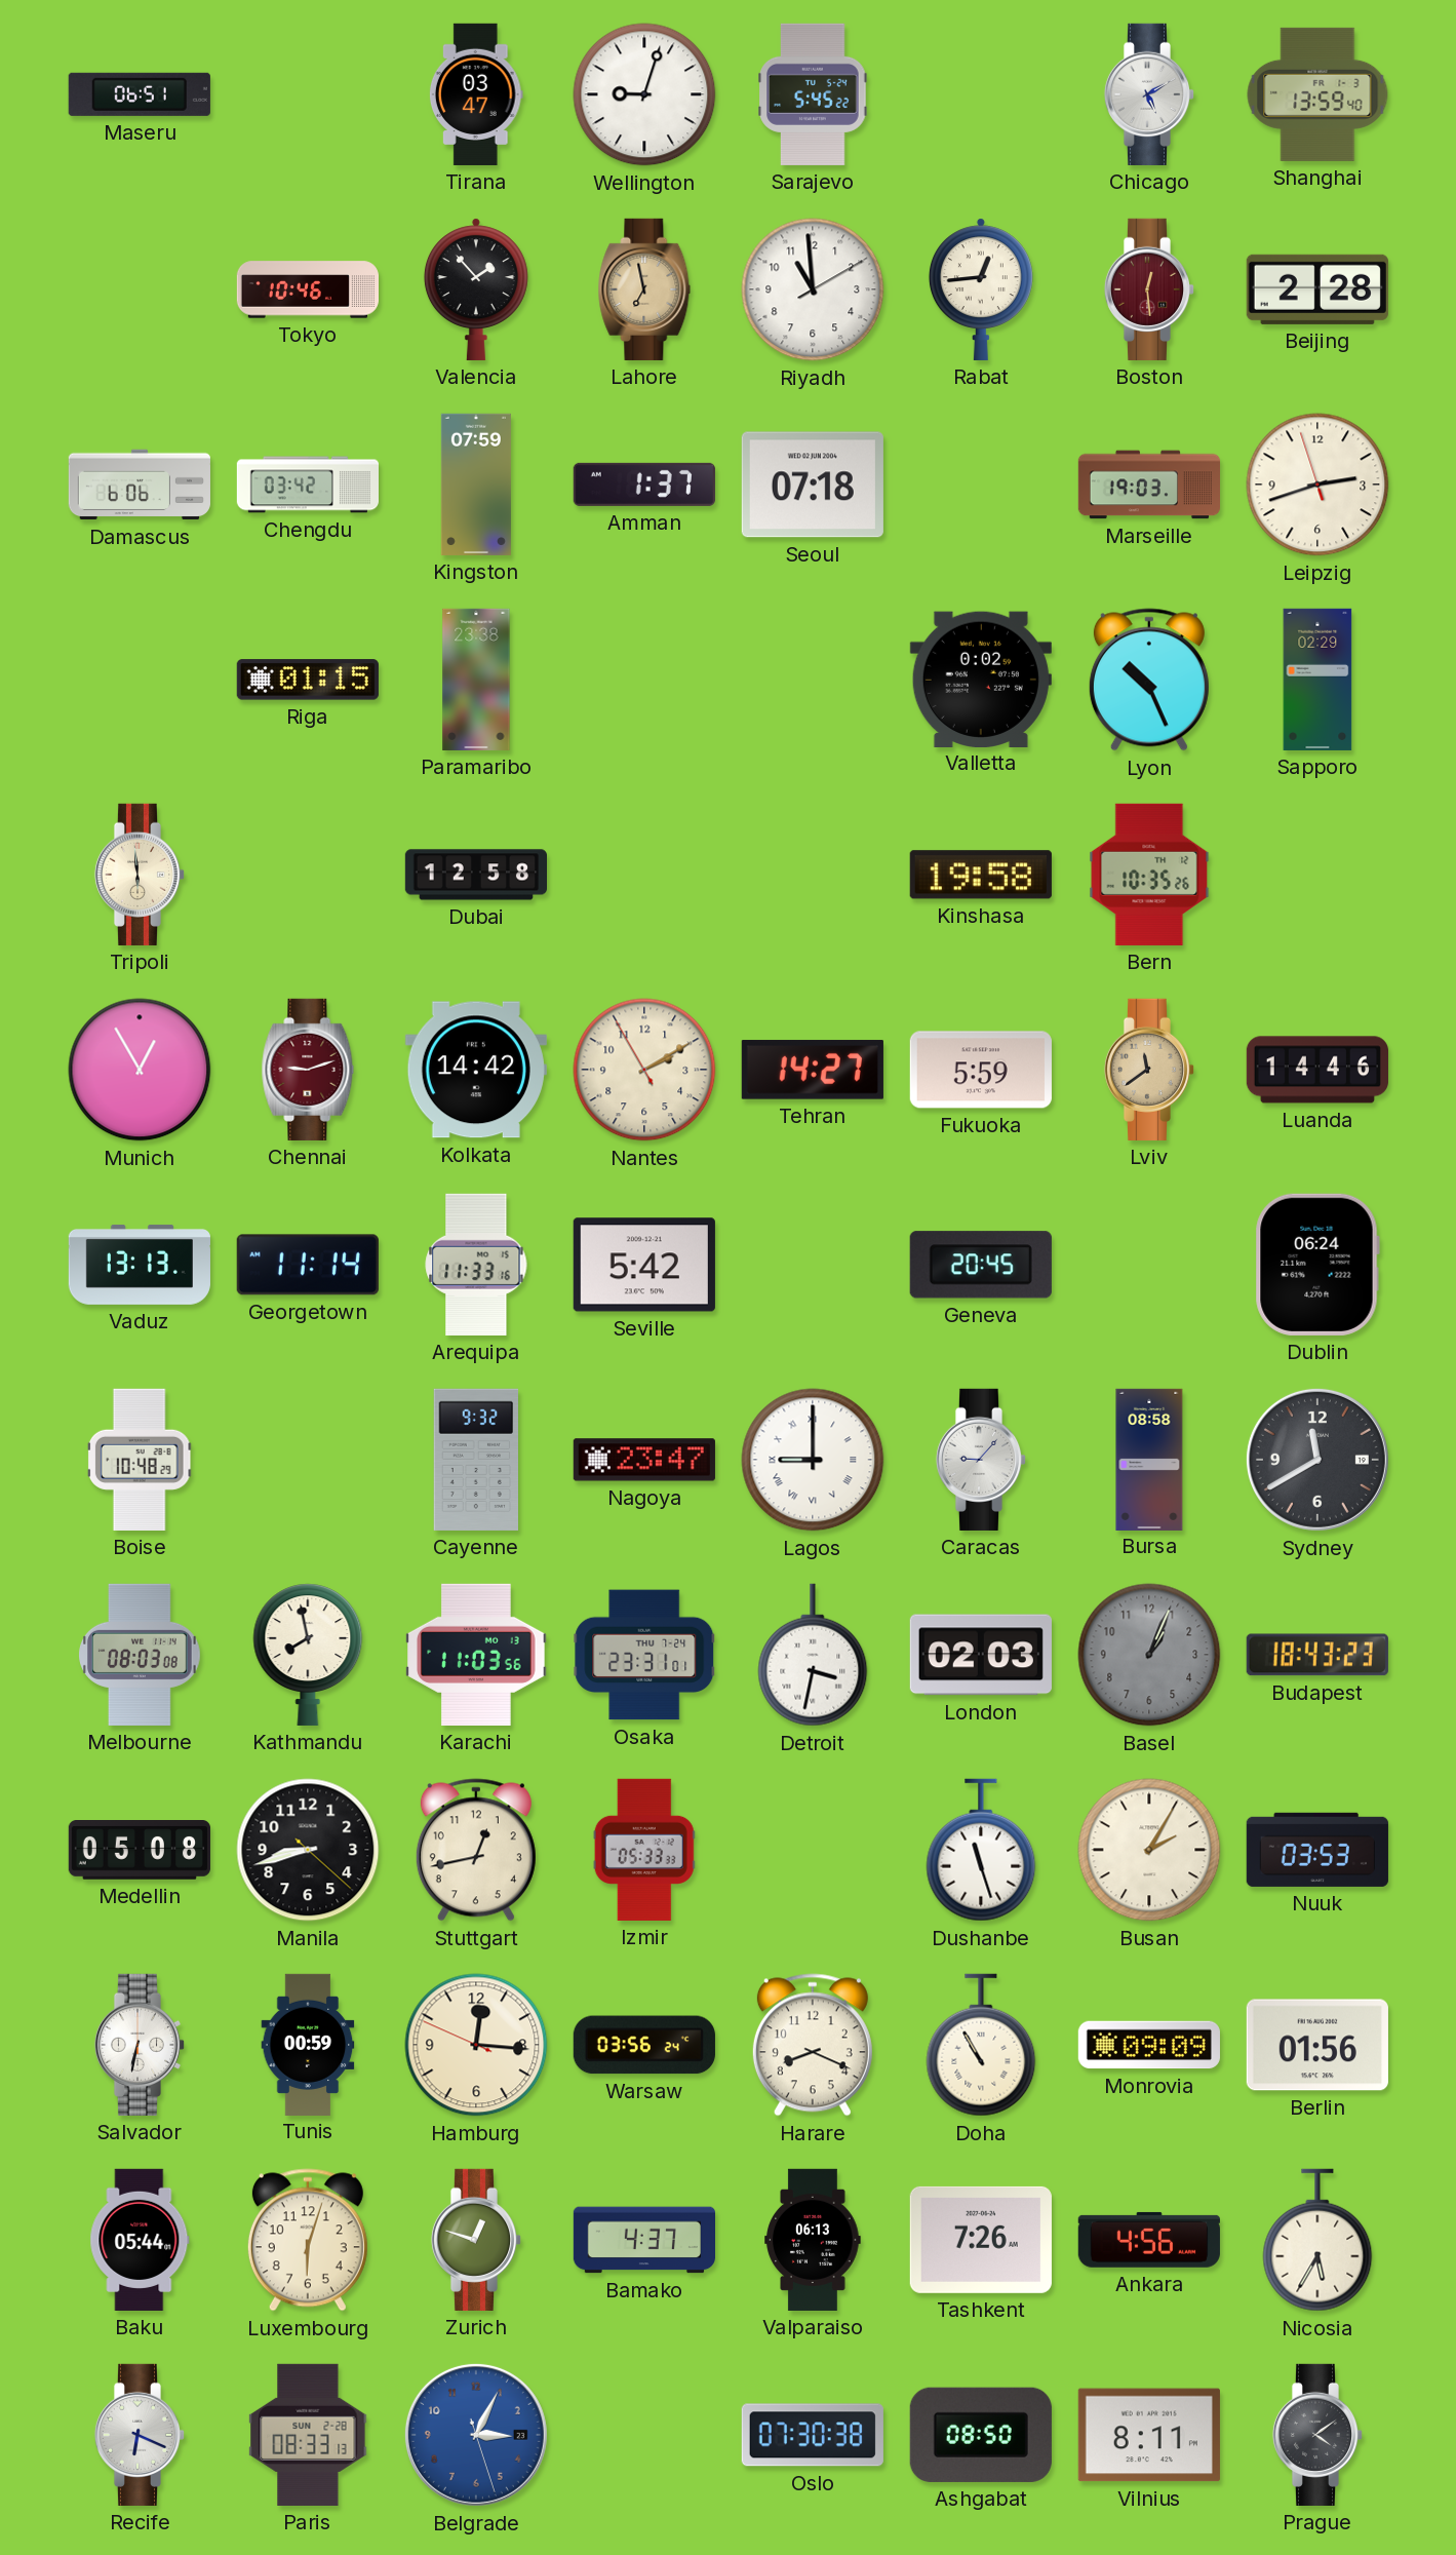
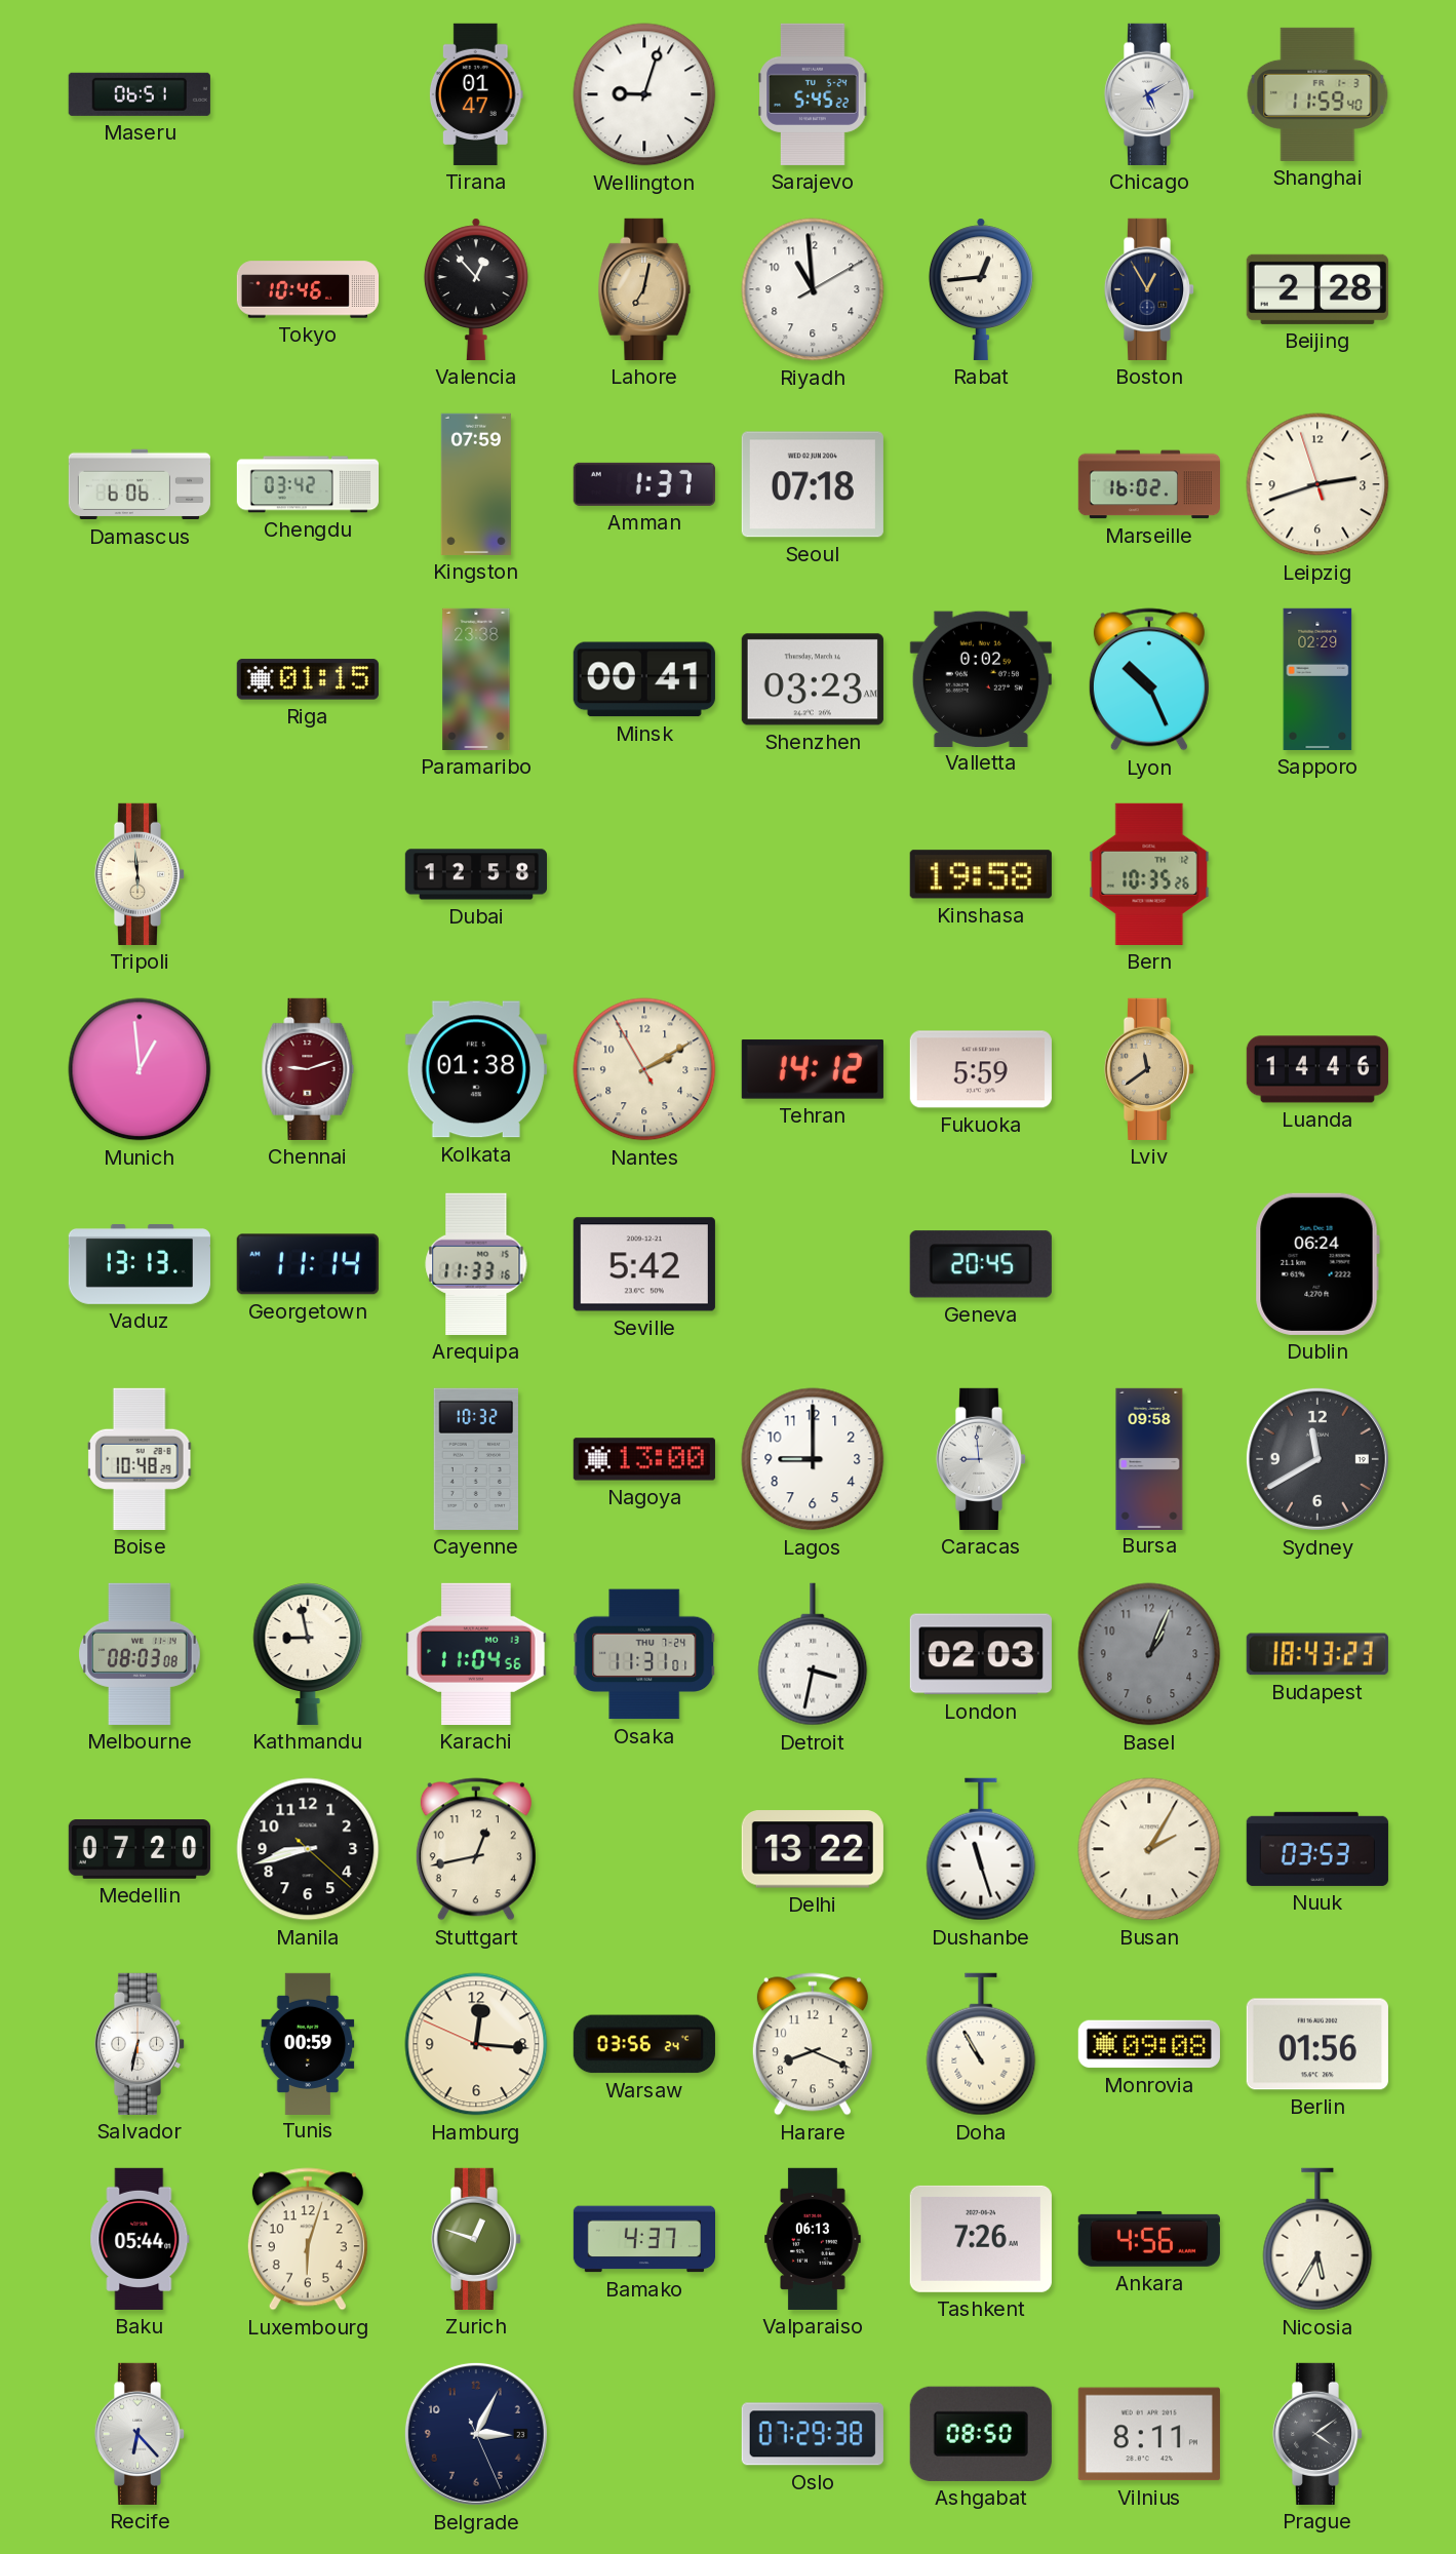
Tirana: 03:47 -> 01:47
Shanghai: 13:59 -> 11:59
Valencia: 1:53 -> 12:53
Lahore: 6:58 -> 7:02
Boston: 12:29 -> 12:55
Boston dial: burgundy -> navy
Marseille: 19:03 -> 16:02
Minsk: none -> 00:41
Shenzhen: none -> 03:23
Munich: 12:55 -> 12:59
Kolkata: 14:42 -> 01:38
Tehran: 14:27 -> 14:12
Cayenne: 9:32 -> 10:32
Nagoya: 23:47 -> 13:00
Lagos numerals: Roman -> Arabic
Caracas: 9:07 -> 8:59
Bursa: 08:58 -> 09:58
Kathmandu: 7:58 -> 8:58
Karachi: 11:03 -> 11:04
Osaka: 23:31 -> 11:31
Medellin: 05:08 -> 07:20
Izmir: 05:33 -> none
Delhi: none -> 13:22
Monrovia: 09:09 -> 09:08
Recife: 6:19 -> 6:23
Paris: 08:33 -> none
Belgrade: 3:04:27 -> 3:04:26
Belgrade dial: blue -> navy
Oslo: 07:30 -> 07:29
